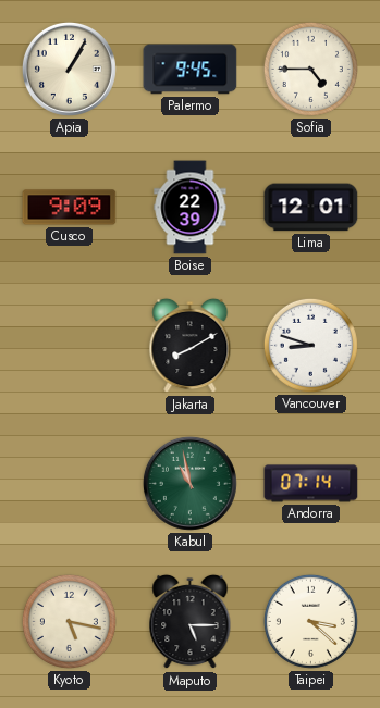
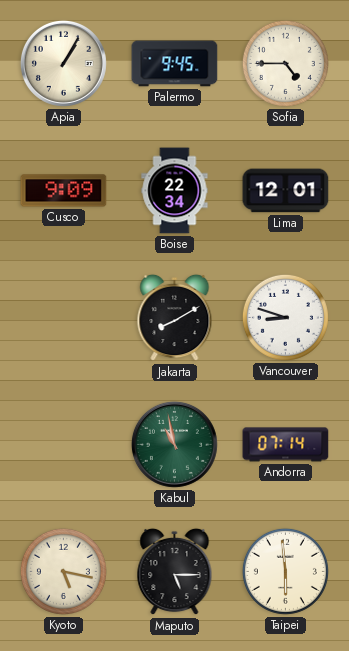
Boise: 22:39 -> 22:34
Taipei: 3:22 -> 5:59
